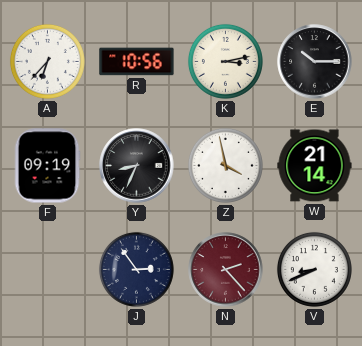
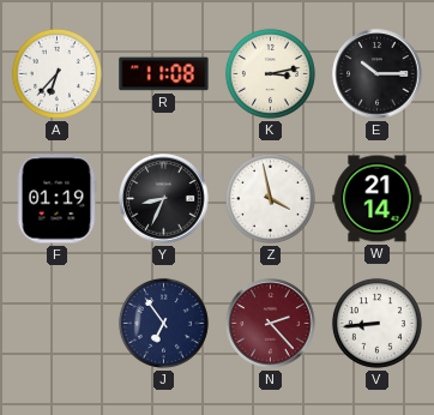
R: 10:56 -> 11:08
F: 09:19 -> 01:19
J: 2:54 -> 6:54
V: 8:41 -> 8:44
